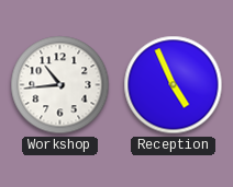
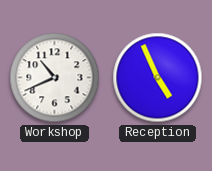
Workshop: 10:44 -> 10:41
